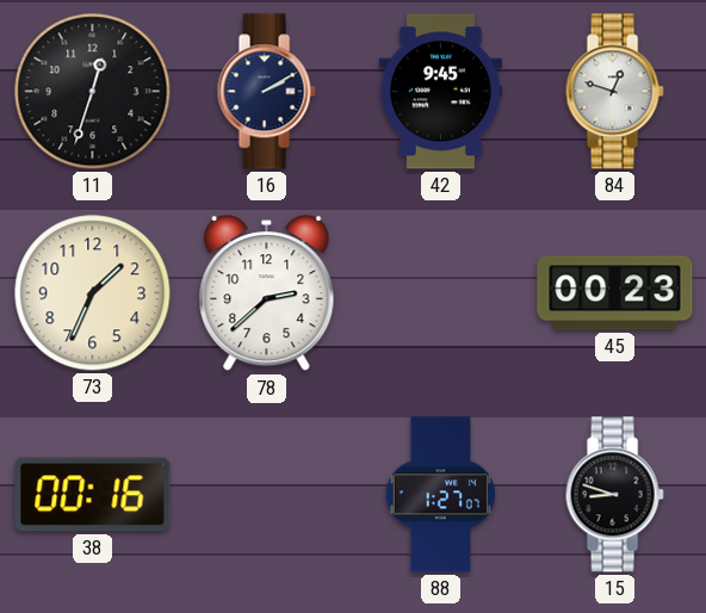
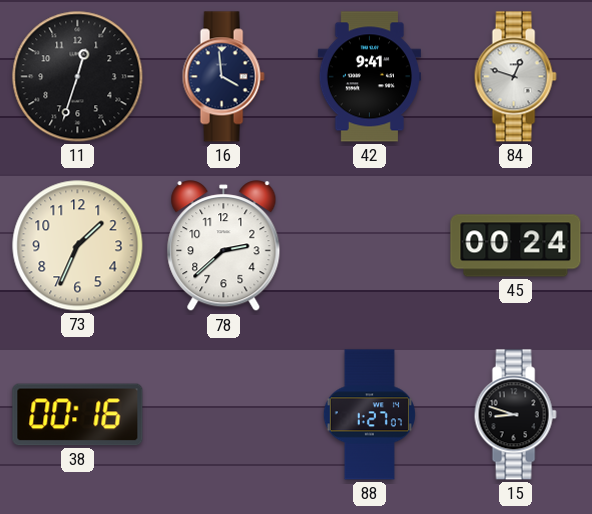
16: 2:10 -> 3:59
42: 9:45 -> 9:41
45: 00:23 -> 00:24
